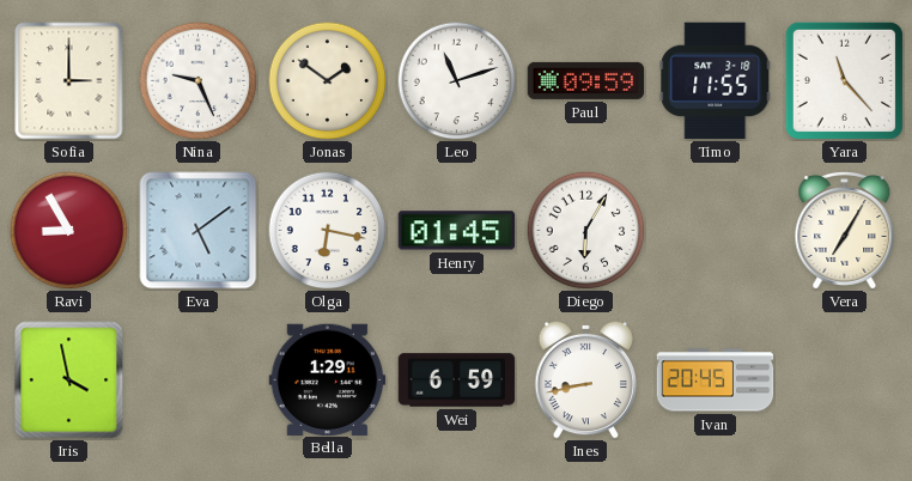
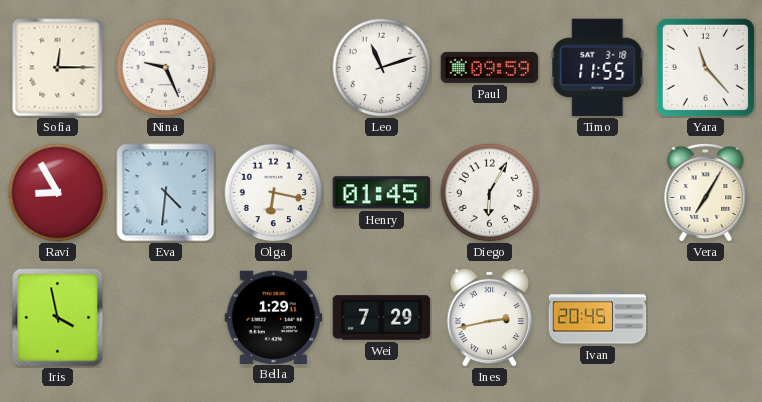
Sofia: 3:00 -> 12:15
Jonas: 1:51 -> none
Eva: 5:09 -> 4:31
Wei: 6:59 -> 7:29
Ines: 8:43 -> 2:43
